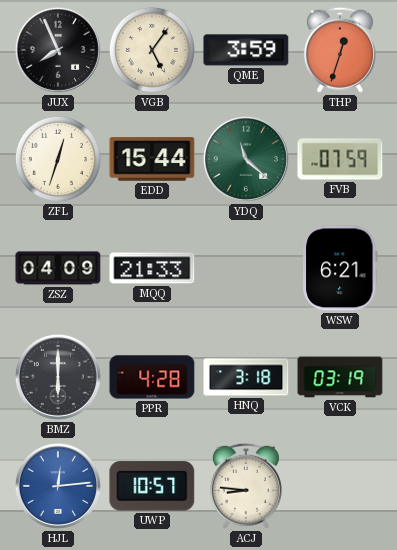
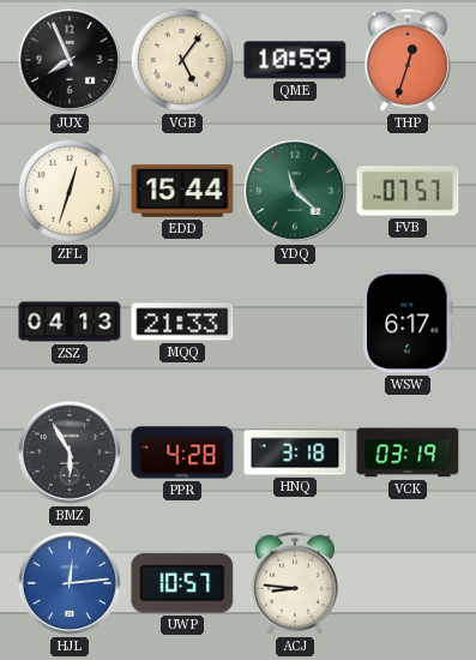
QME: 3:59 -> 10:59
FVB: 07:59 -> 07:57
ZSZ: 04:09 -> 04:13
WSW: 6:21 -> 6:17
BMZ: 6:00 -> 5:55
